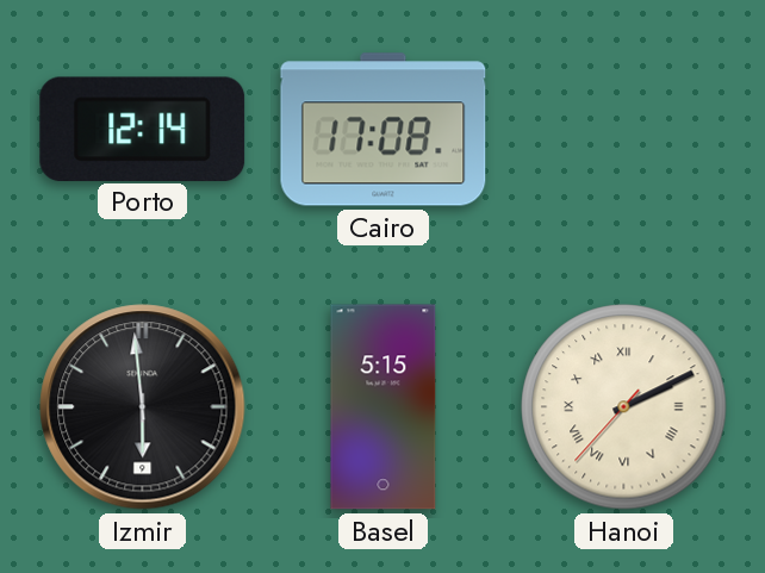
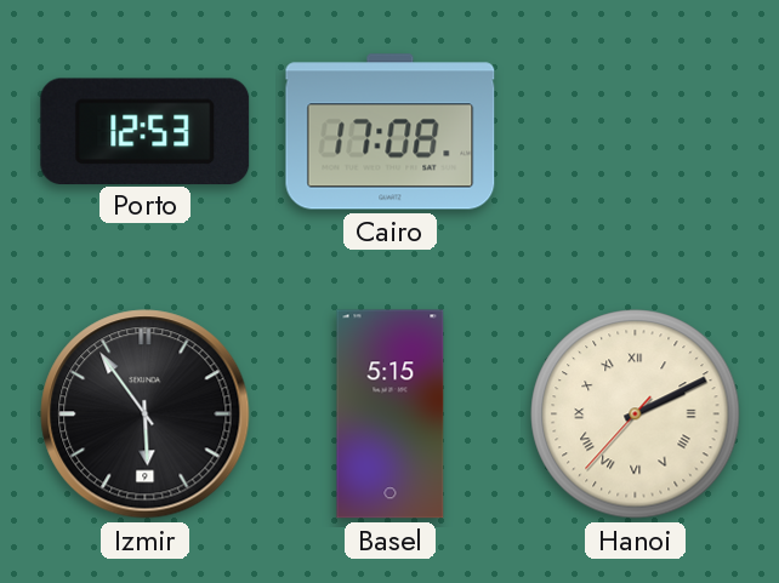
Porto: 12:14 -> 12:53
Izmir: 5:59 -> 5:54
